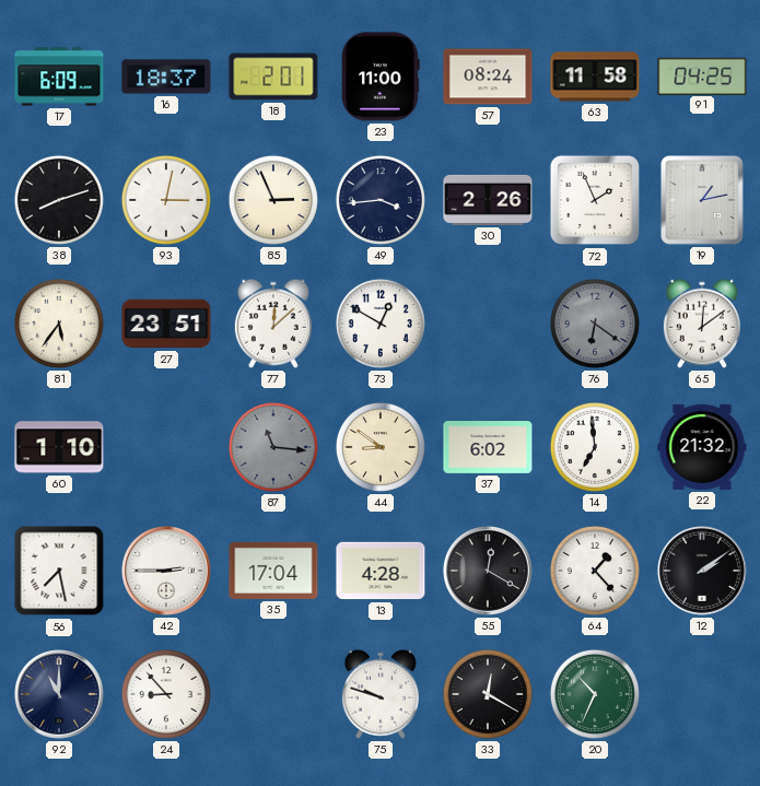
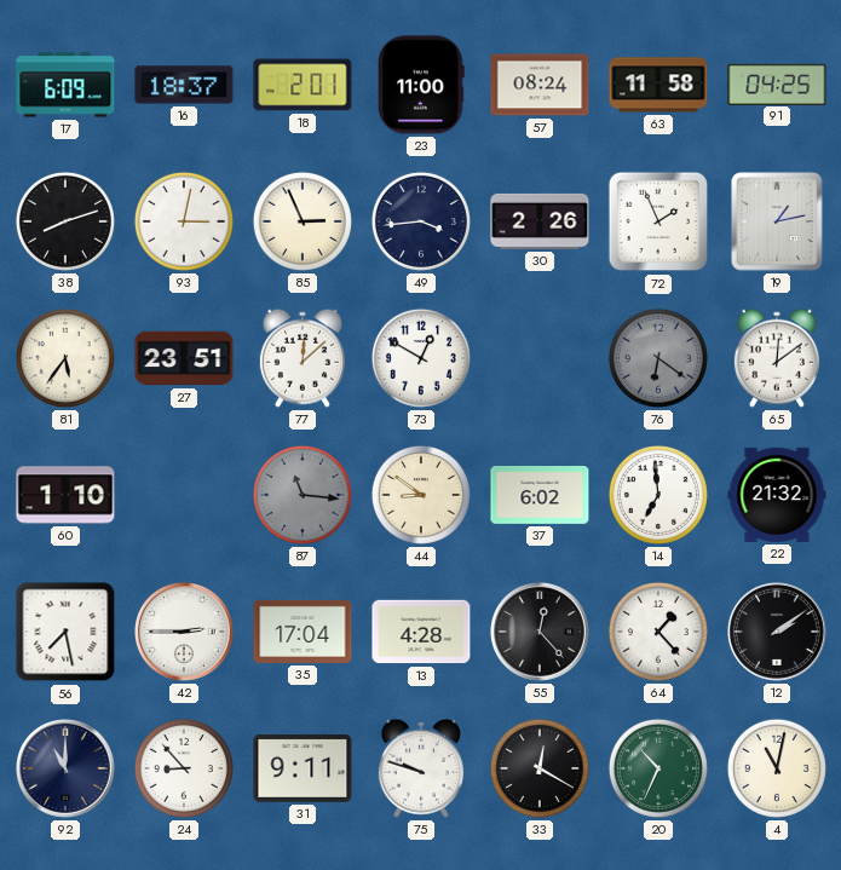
55: 12:20 -> 12:23
31: none -> 9:11
4: none -> 11:02
